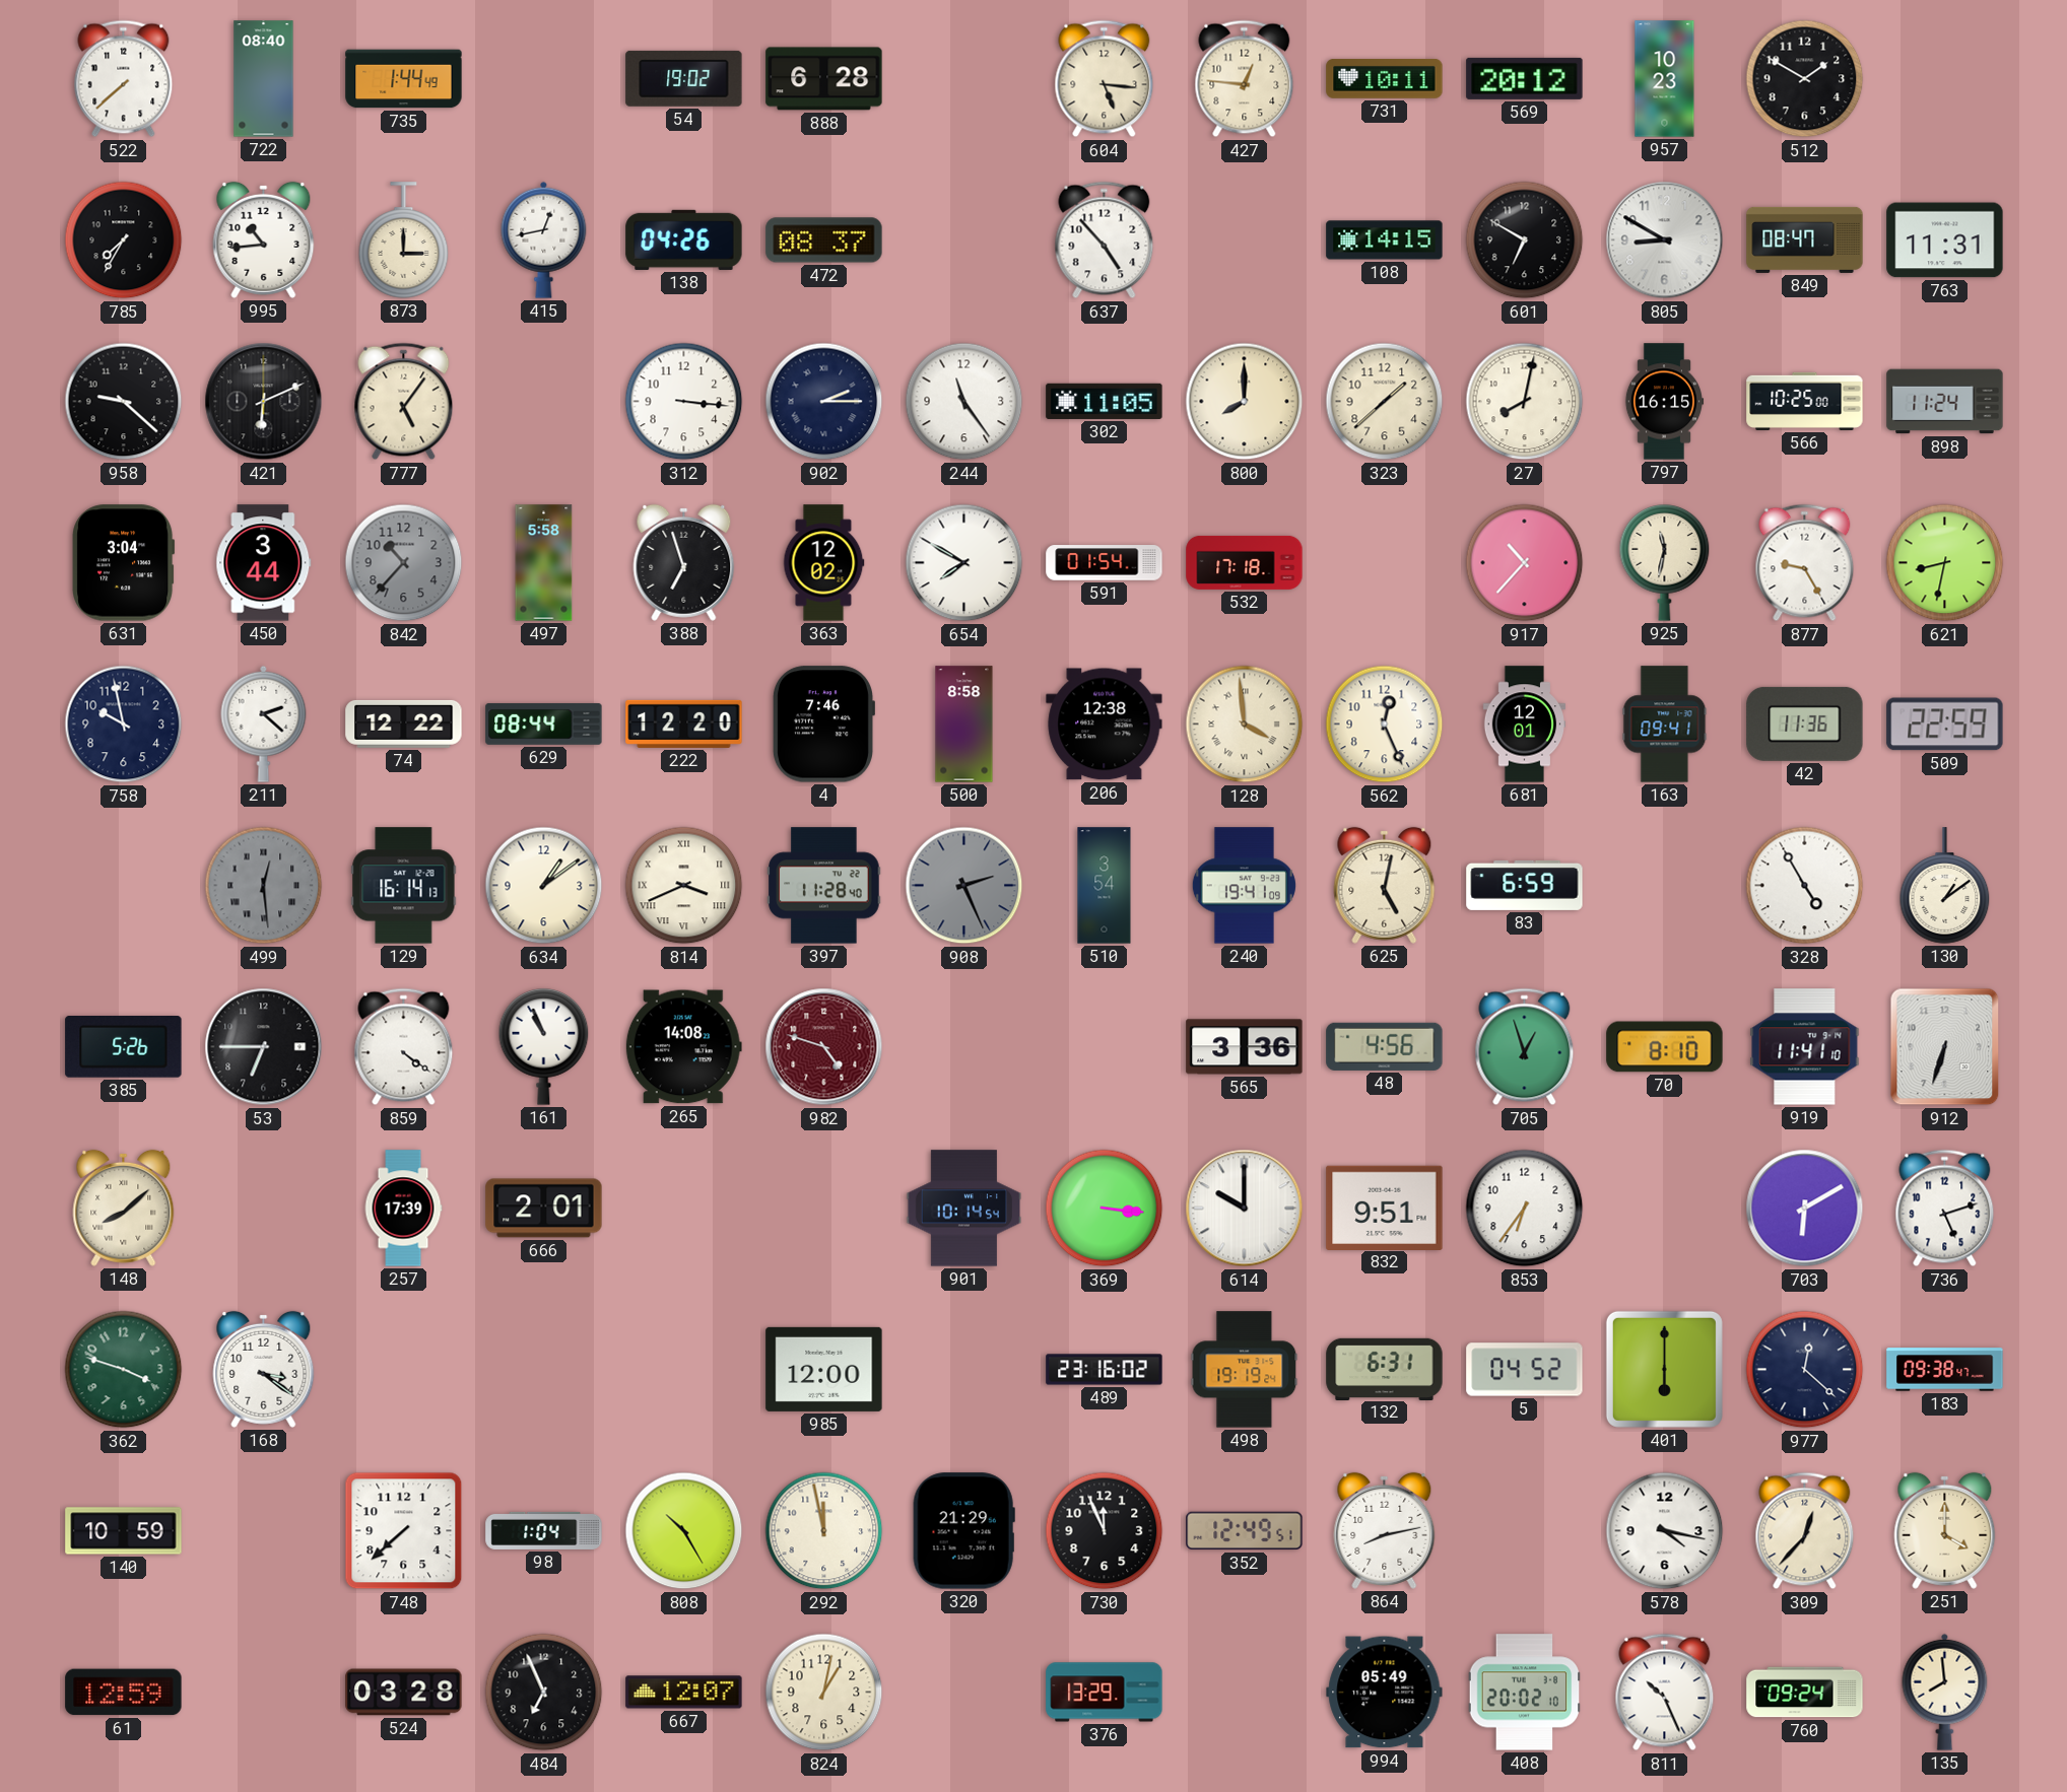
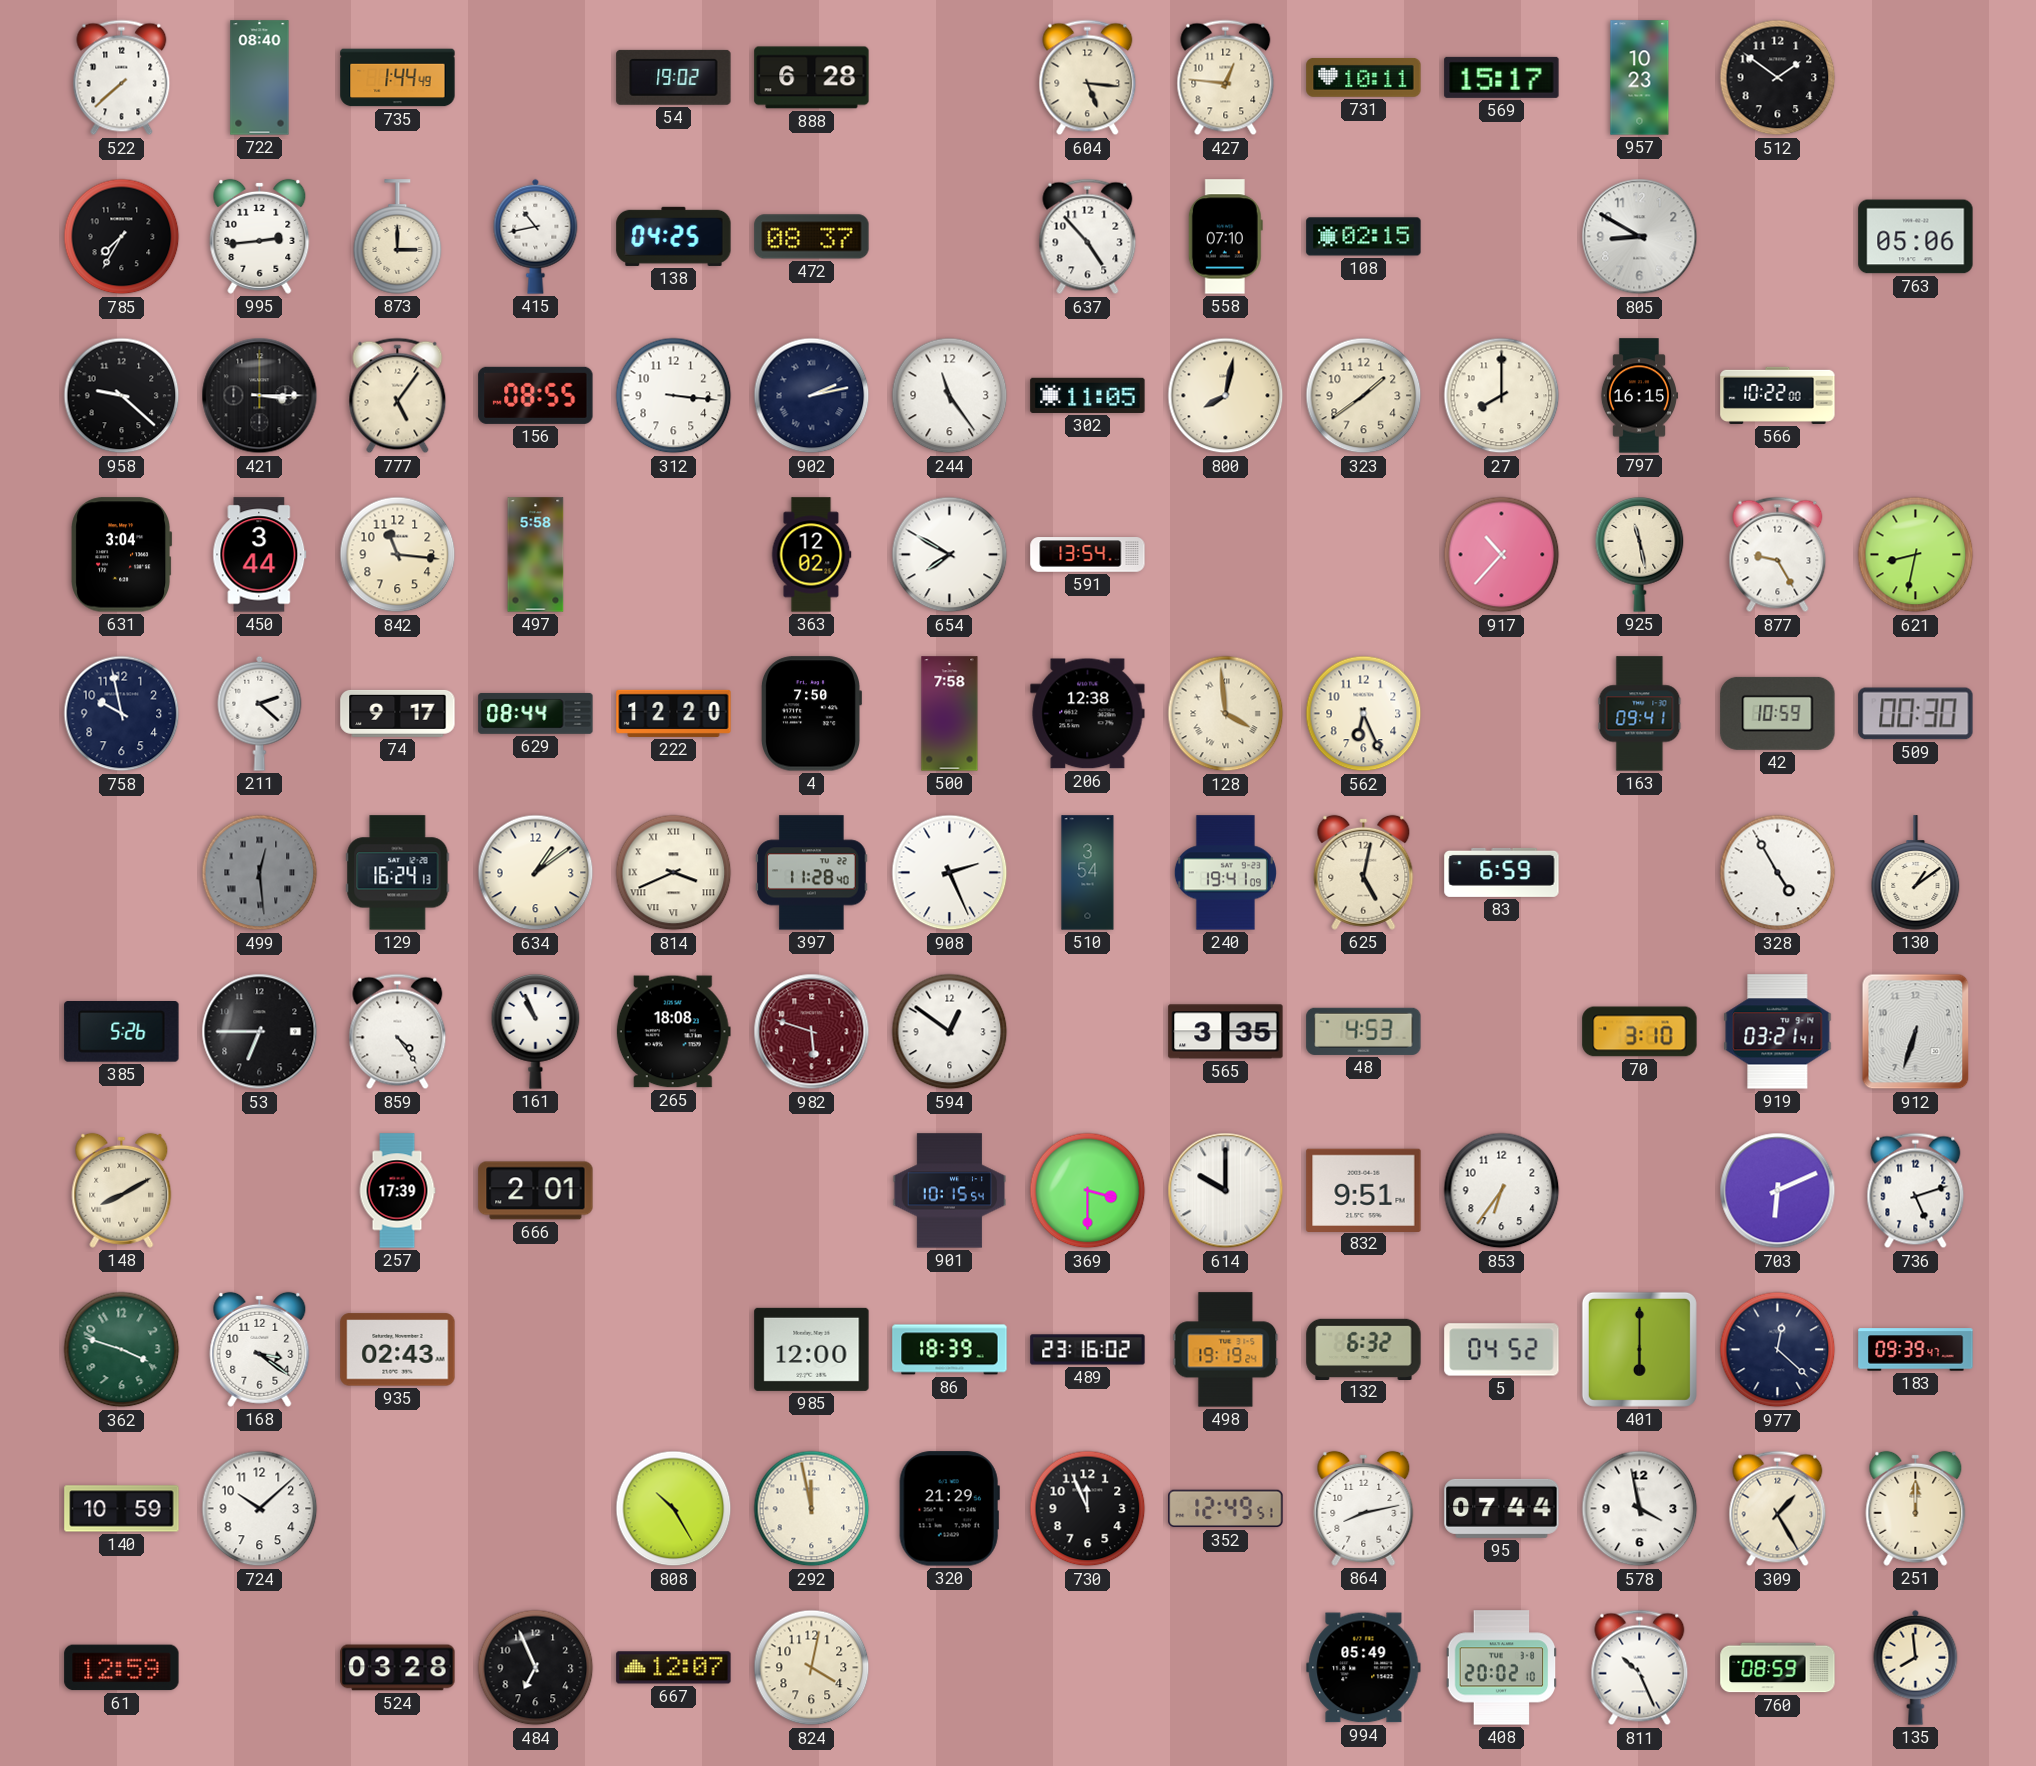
569: 20:12 -> 15:17
512: 1:50 -> 1:51
995: 10:44 -> 2:44
415: 12:43 -> 10:43
138: 04:26 -> 04:25
558: none -> 07:10
108: 14:15 -> 02:15
601: 6:50 -> none
849: 08:47 -> none
763: 11:31 -> 05:06
421: 6:11 -> 3:15
156: none -> 08:55
902: 2:15 -> 2:13
800: 8:00 -> 8:02
323: 1:38 -> 1:39
27: 8:02 -> 8:00
566: 10:25 -> 10:22
898: 11:24 -> none
842: 10:37 -> 11:16
842 dial: grey -> cream
388: 6:57 -> none
591: 01:54 -> 13:54
532: 17:18 -> none
925: 11:32 -> 11:28
74: 12:22 -> 9:17
4: 7:46 -> 7:50
500: 8:58 -> 7:58
562: 12:26 -> 6:26
681: 12:01 -> none
42: 11:36 -> 10:59
509: 22:59 -> 00:30
129: 16:14 -> 16:24
908 dial: grey -> white
859: 4:21 -> 4:24
265: 14:08 -> 18:08
982: 4:48 -> 5:48
594: none -> 12:51
565: 3:36 -> 3:35
48: 4:56 -> 4:53
705: 12:57 -> none
70: 8:10 -> 3:10
919: 11:41 -> 03:21
148: 8:08 -> 8:10
901: 10:14 -> 10:15
369: 3:16 -> 3:30
703: 6:10 -> 6:11
935: none -> 02:43
86: none -> 18:39
132: 6:31 -> 6:32
183: 09:38 -> 09:39
724: none -> 10:08
748: 7:38 -> none
98: 1:04 -> none
95: none -> 07:44
578: 4:17 -> 3:58
309: 12:37 -> 1:25
251: 4:00 -> 12:00
824: 1:02 -> 4:02
376: 13:29 -> none
760: 09:24 -> 08:59
